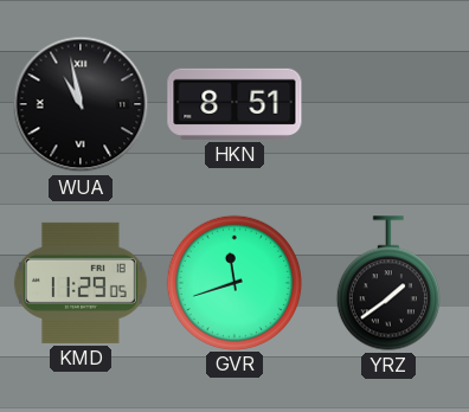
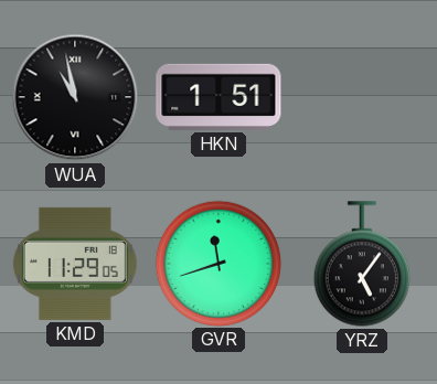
HKN: 8:51 -> 1:51
YRZ: 1:39 -> 5:06
